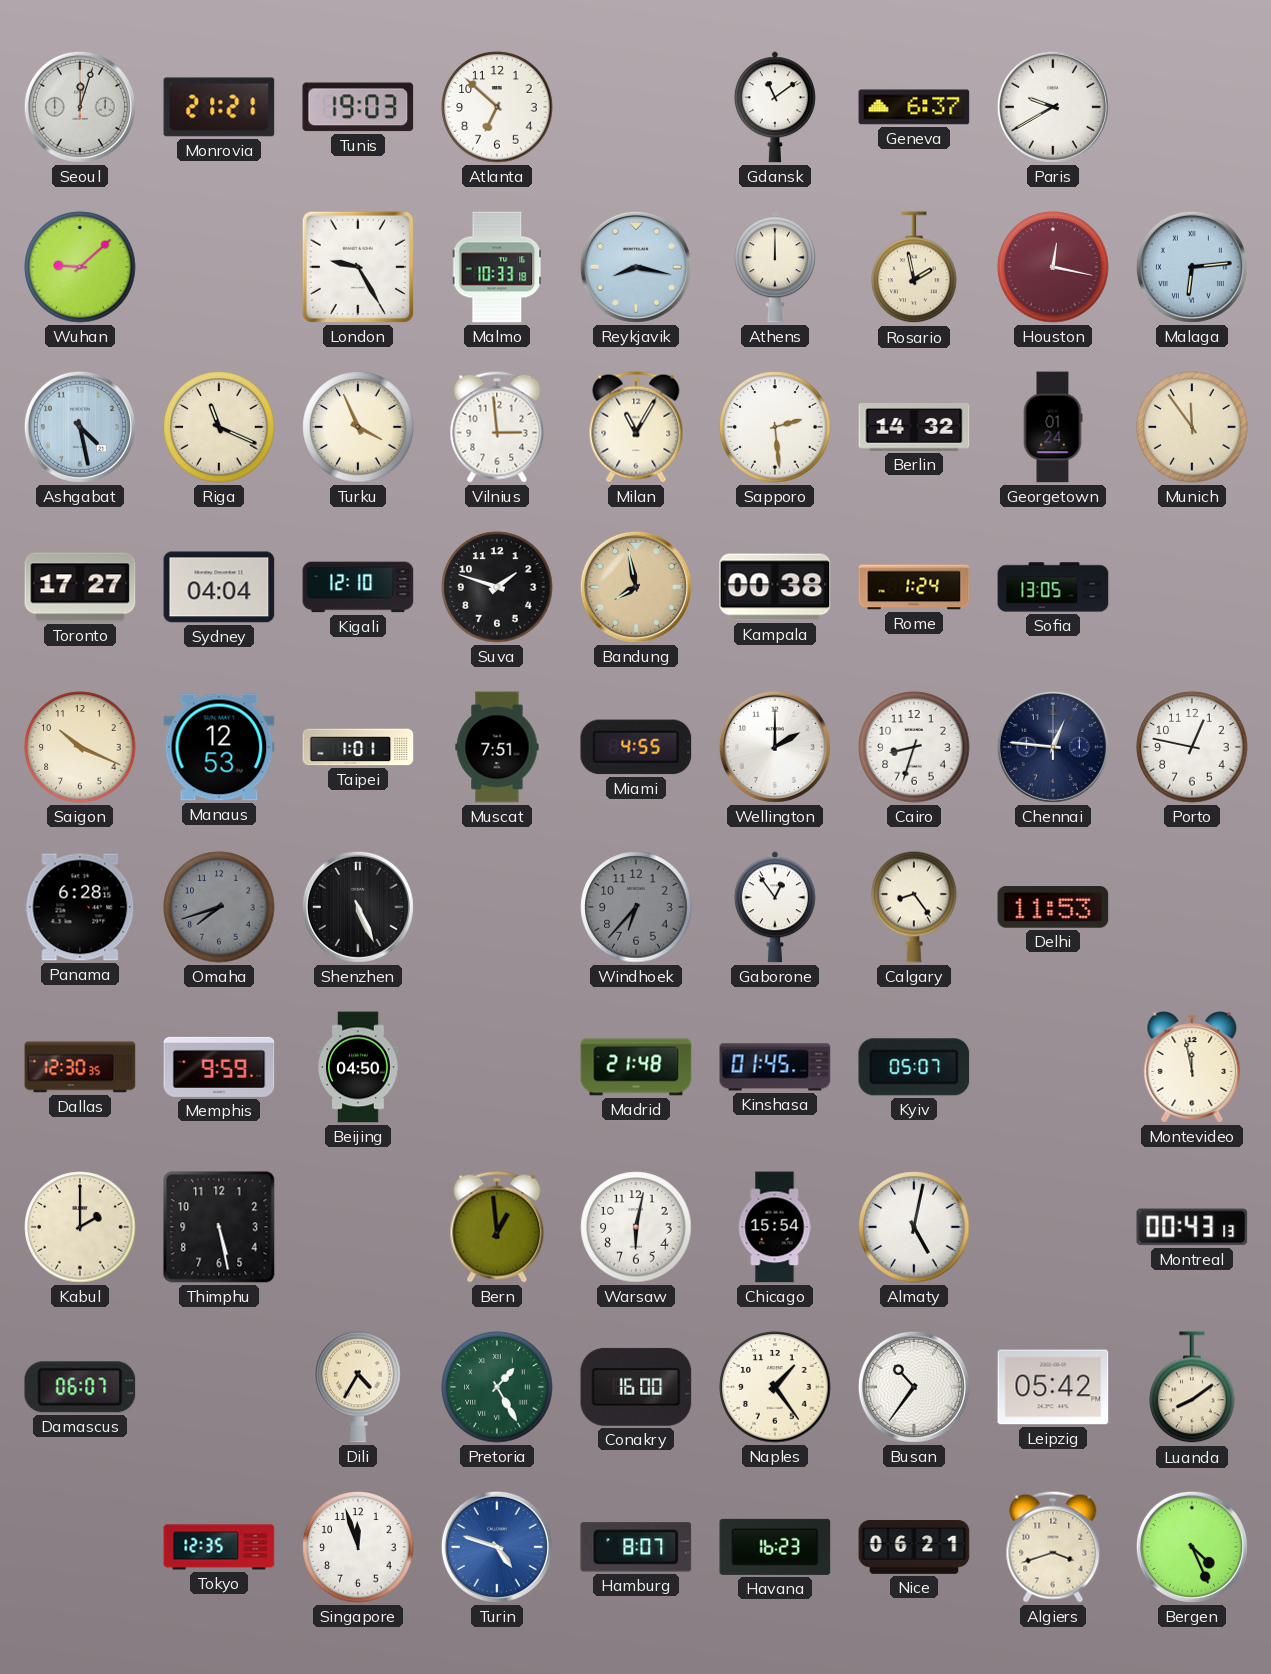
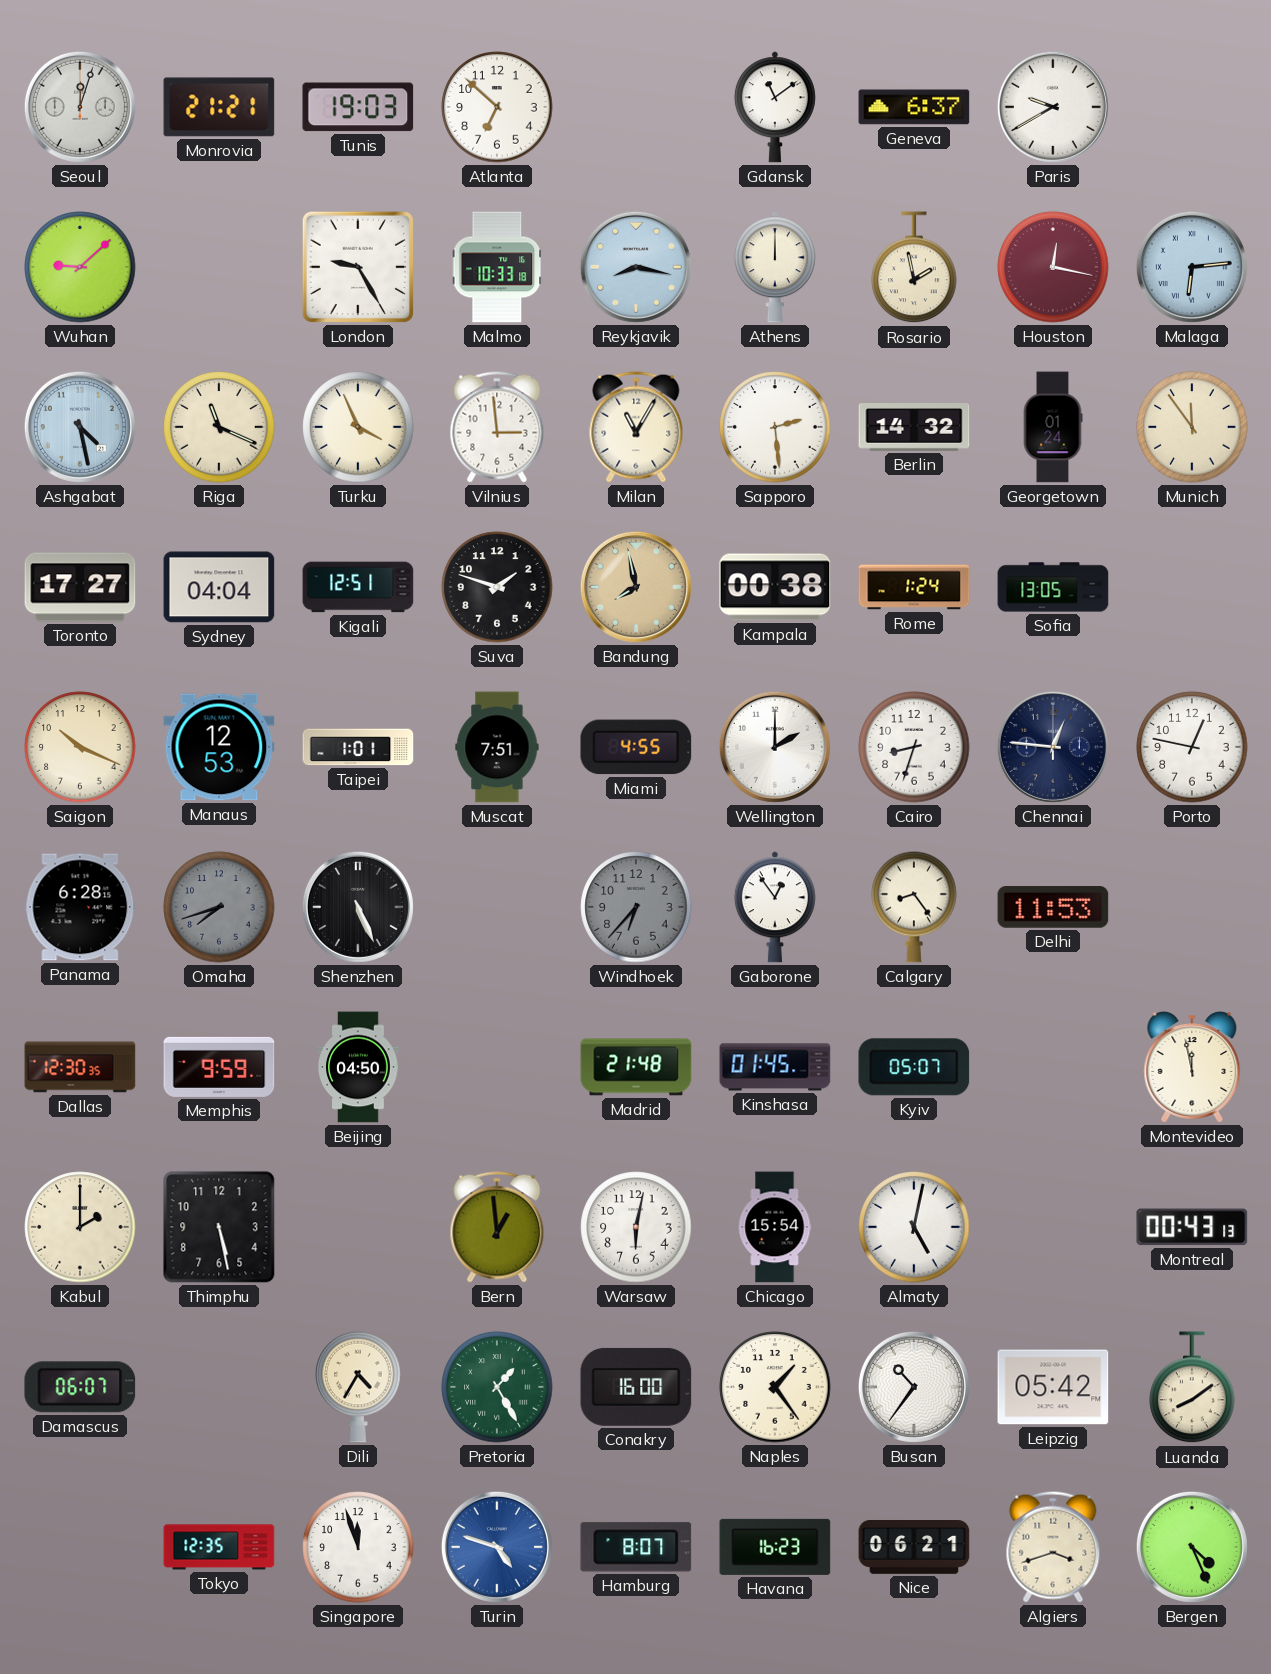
Kigali: 12:10 -> 12:51
